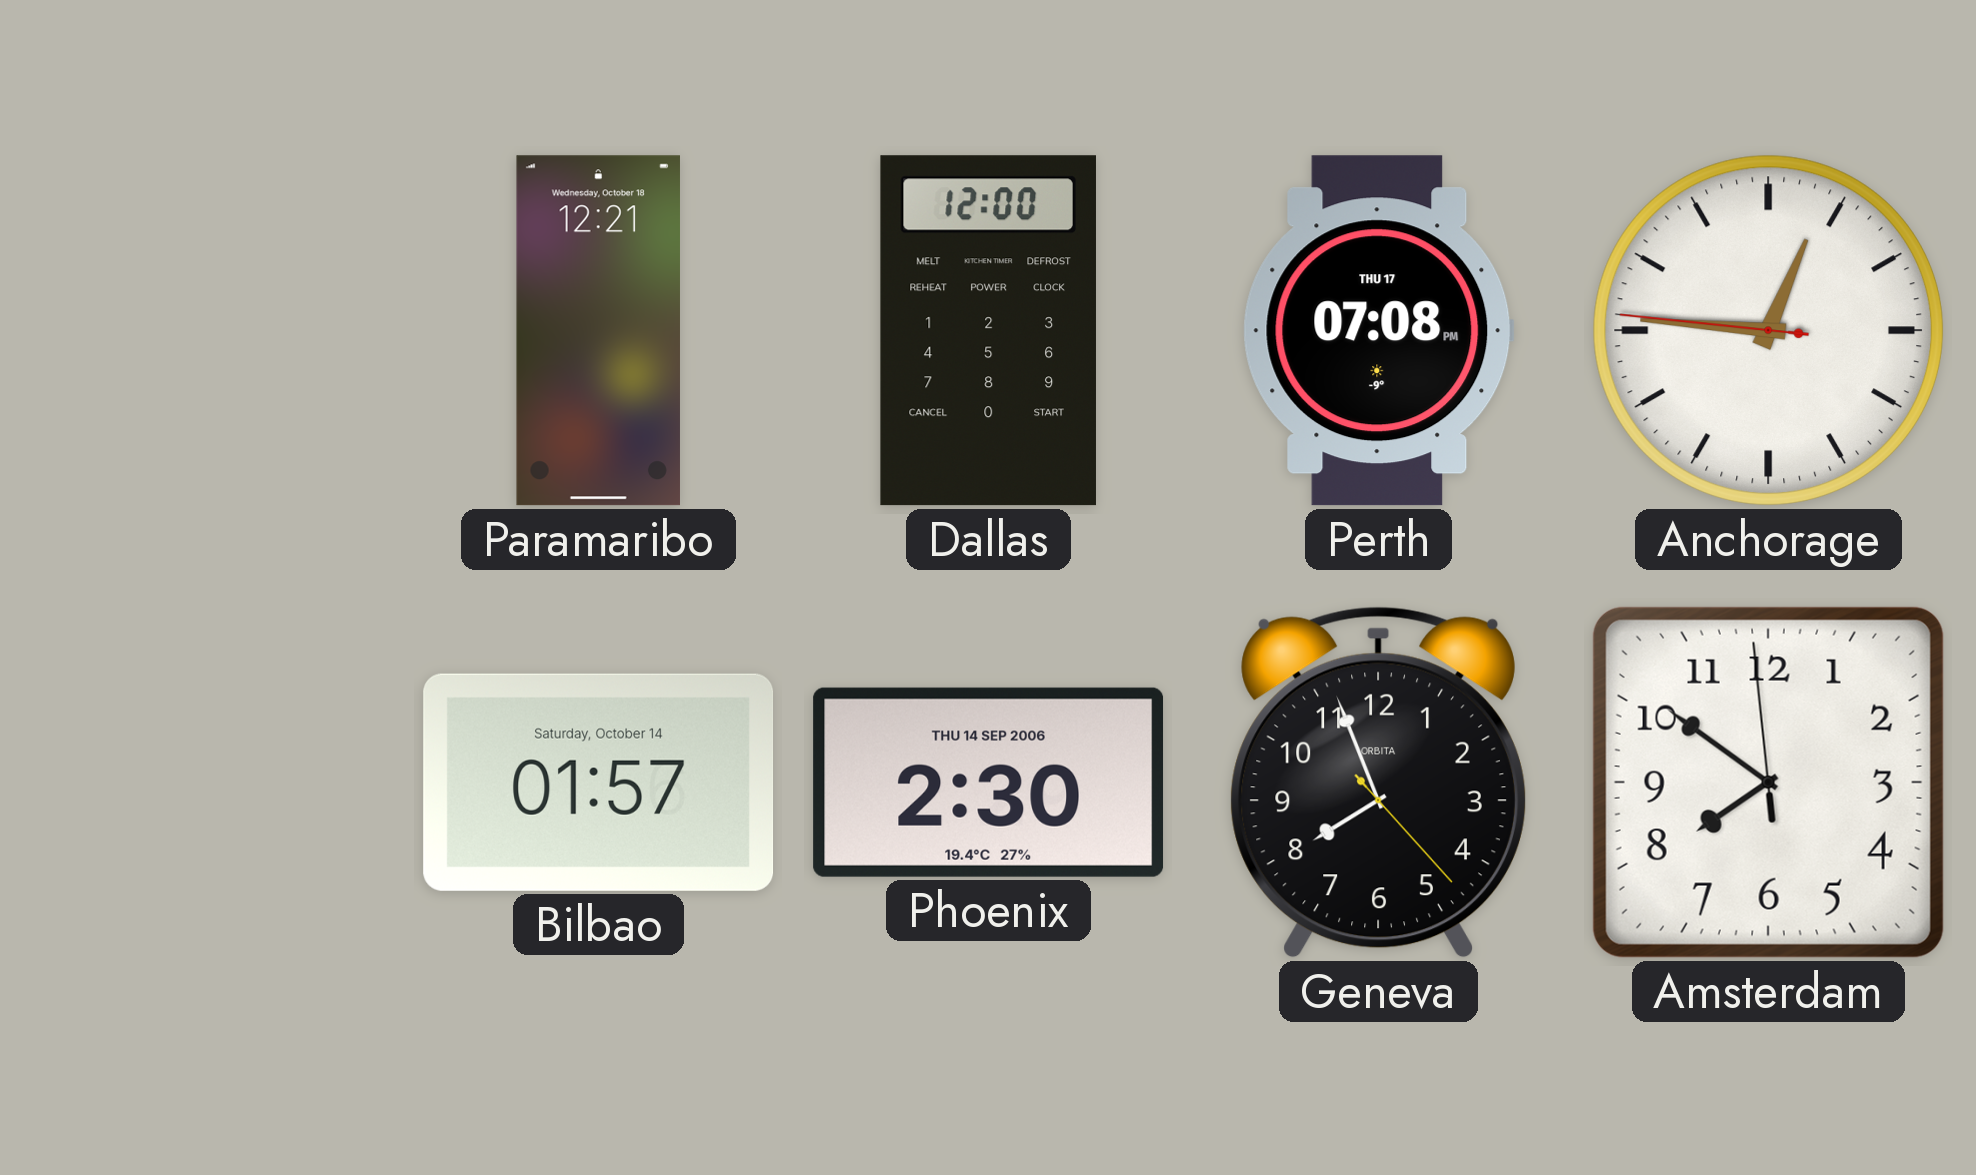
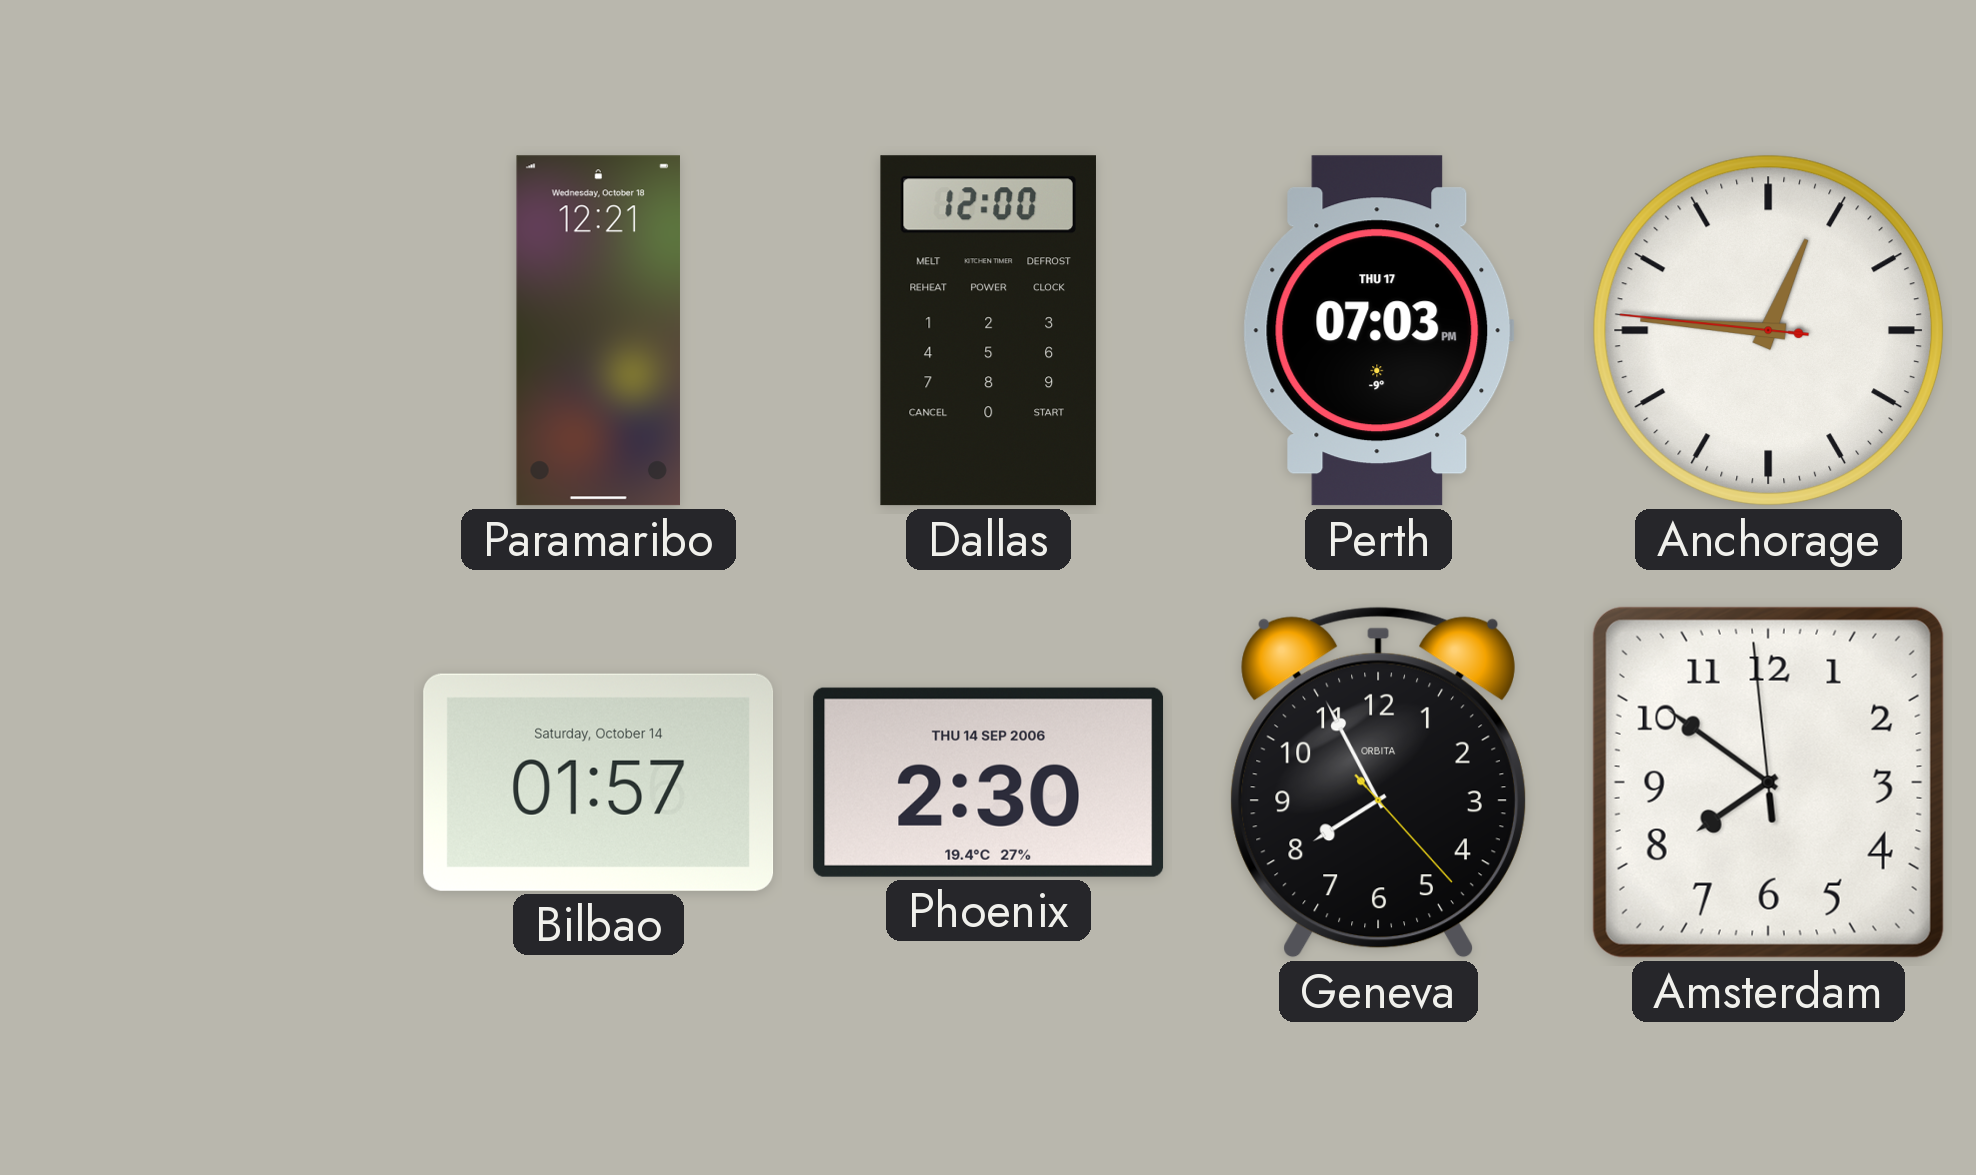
Perth: 07:08 -> 07:03
Geneva: 7:56 -> 7:55
